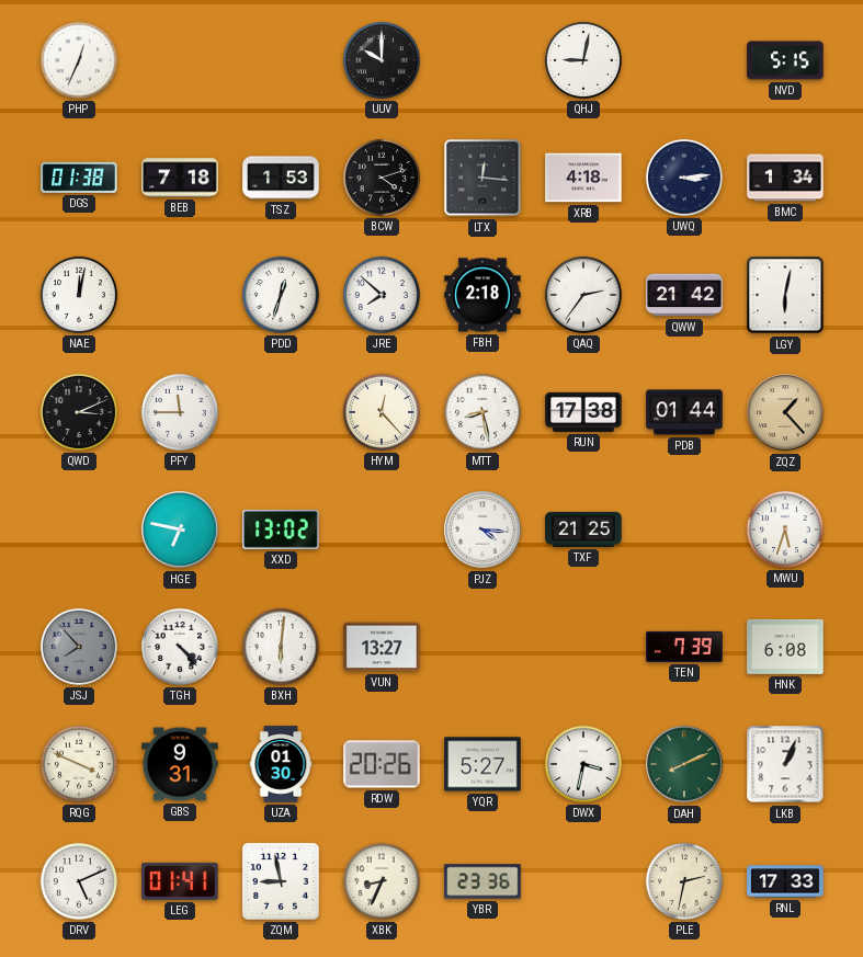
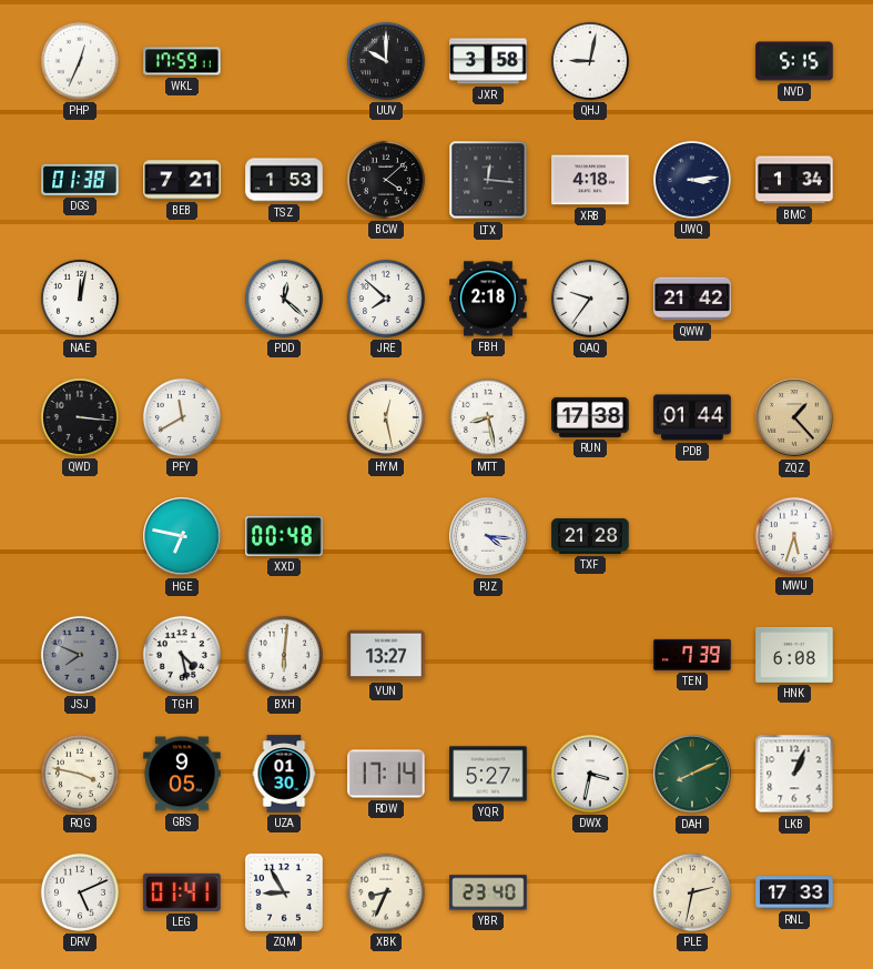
WKL: none -> 17:59
JXR: none -> 3:58
BEB: 7:18 -> 7:21
BCW: 4:12 -> 4:08
PDD: 12:33 -> 12:22
QAQ: 2:36 -> 9:36
LGY: 6:02 -> none
QWD: 3:11 -> 3:16
PFY: 11:45 -> 11:40
HYM: 12:23 -> 12:28
XXD: 13:02 -> 00:48
TXF: 21:25 -> 21:28
JSJ: 7:53 -> 7:49
TGH: 4:23 -> 4:28
RQG: 3:49 -> 3:47
GBS: 9:31 -> 9:05
RDW: 20:26 -> 17:14
ZQM: 8:58 -> 8:55
YBR: 23:36 -> 23:40
